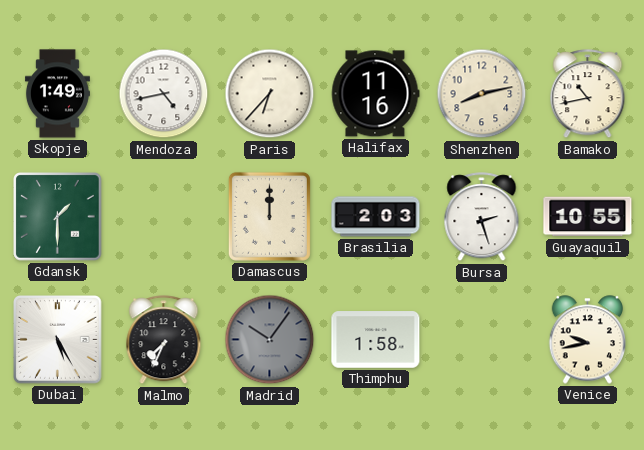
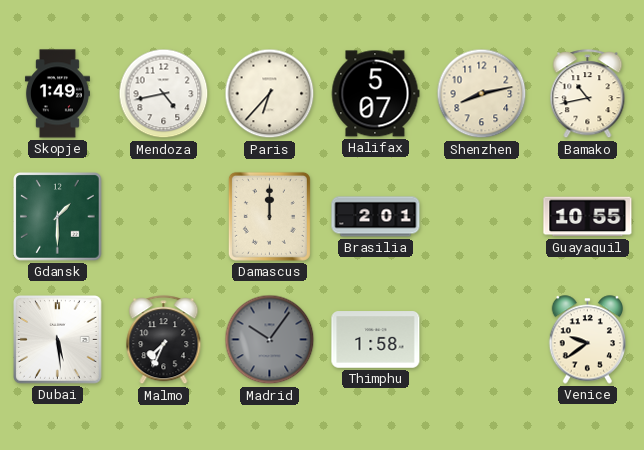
Halifax: 11:16 -> 5:07
Brasilia: 2:03 -> 2:01
Bursa: 2:27 -> none
Dubai: 5:25 -> 5:29
Venice: 9:43 -> 9:39
